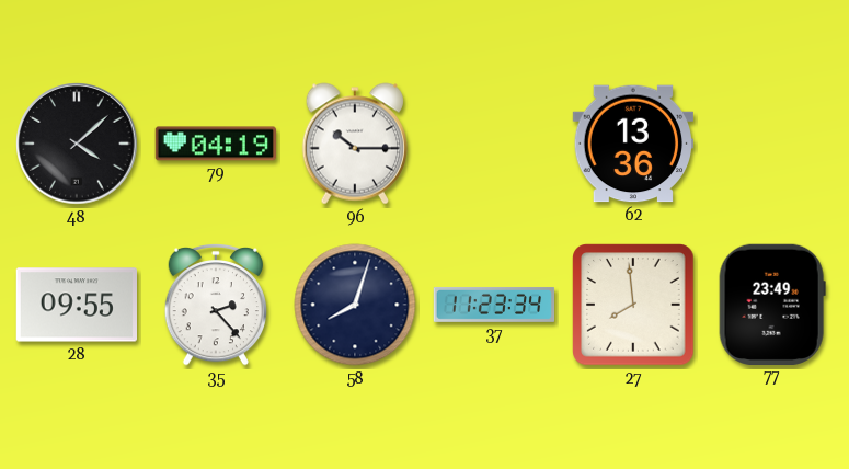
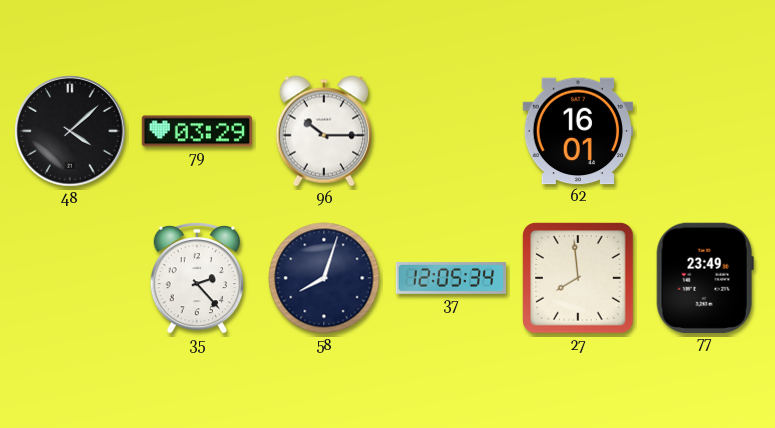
79: 04:19 -> 03:29
62: 13:36 -> 16:01
28: 09:55 -> none
37: 11:23 -> 12:05
